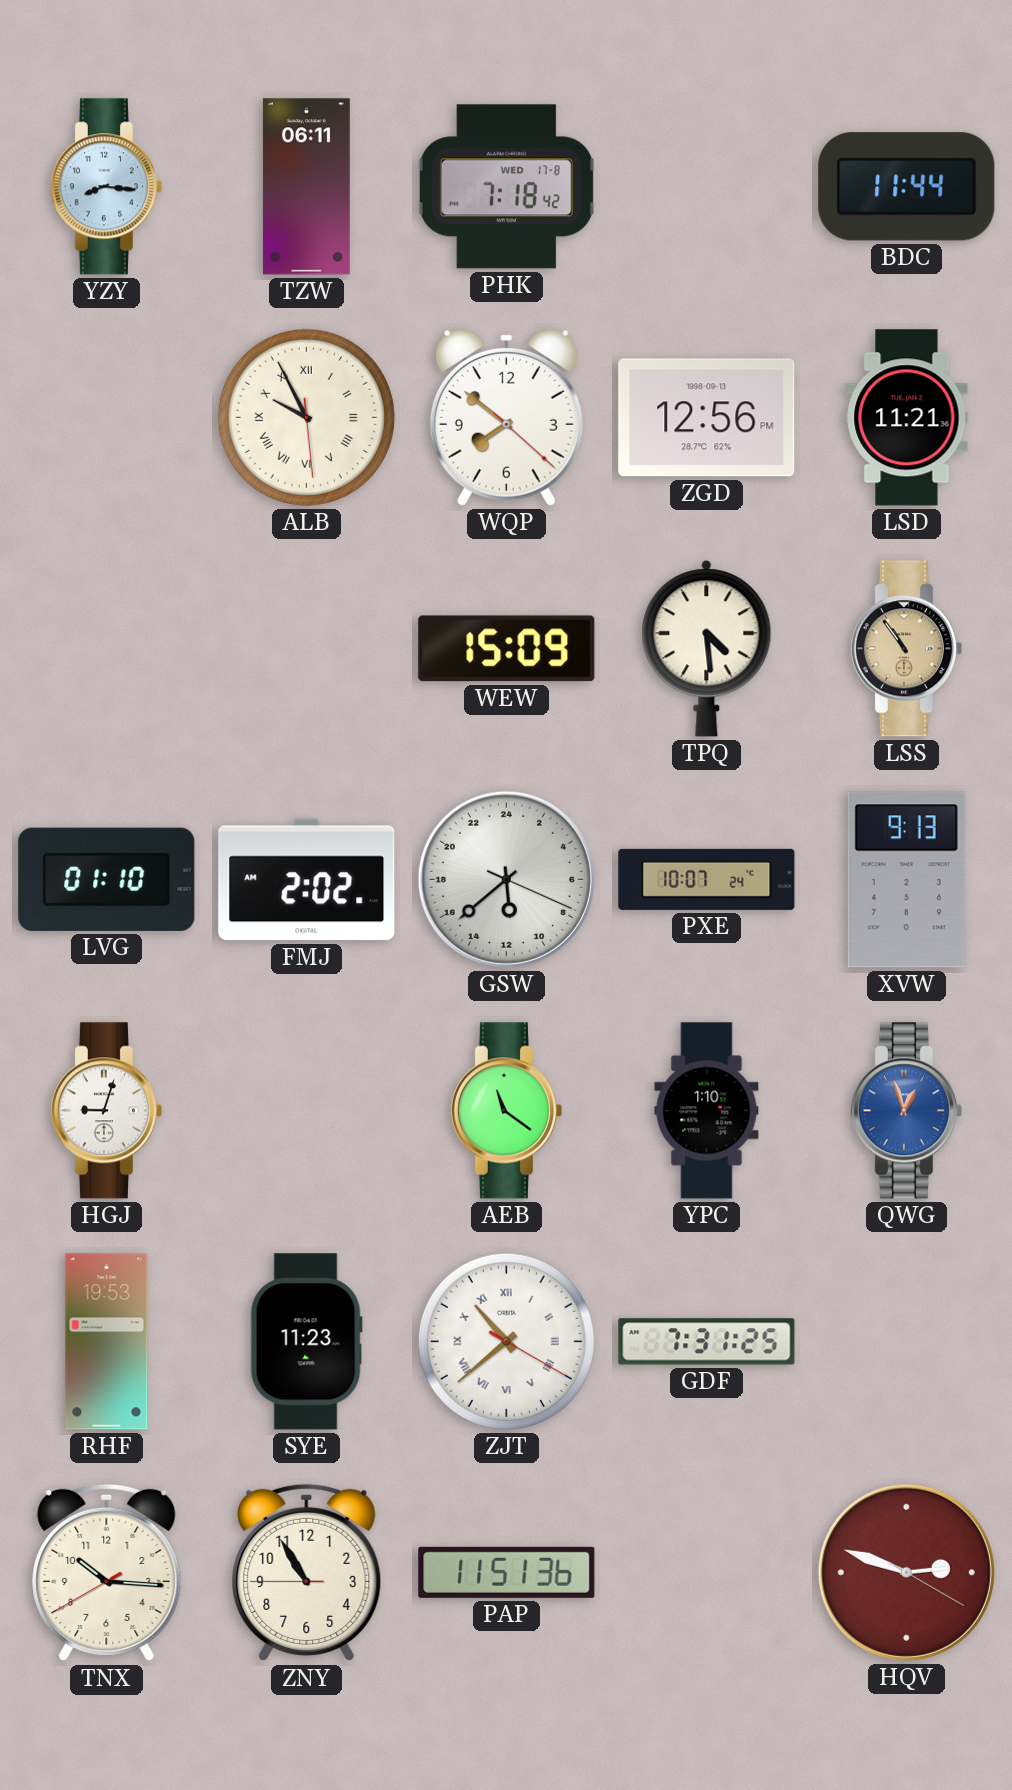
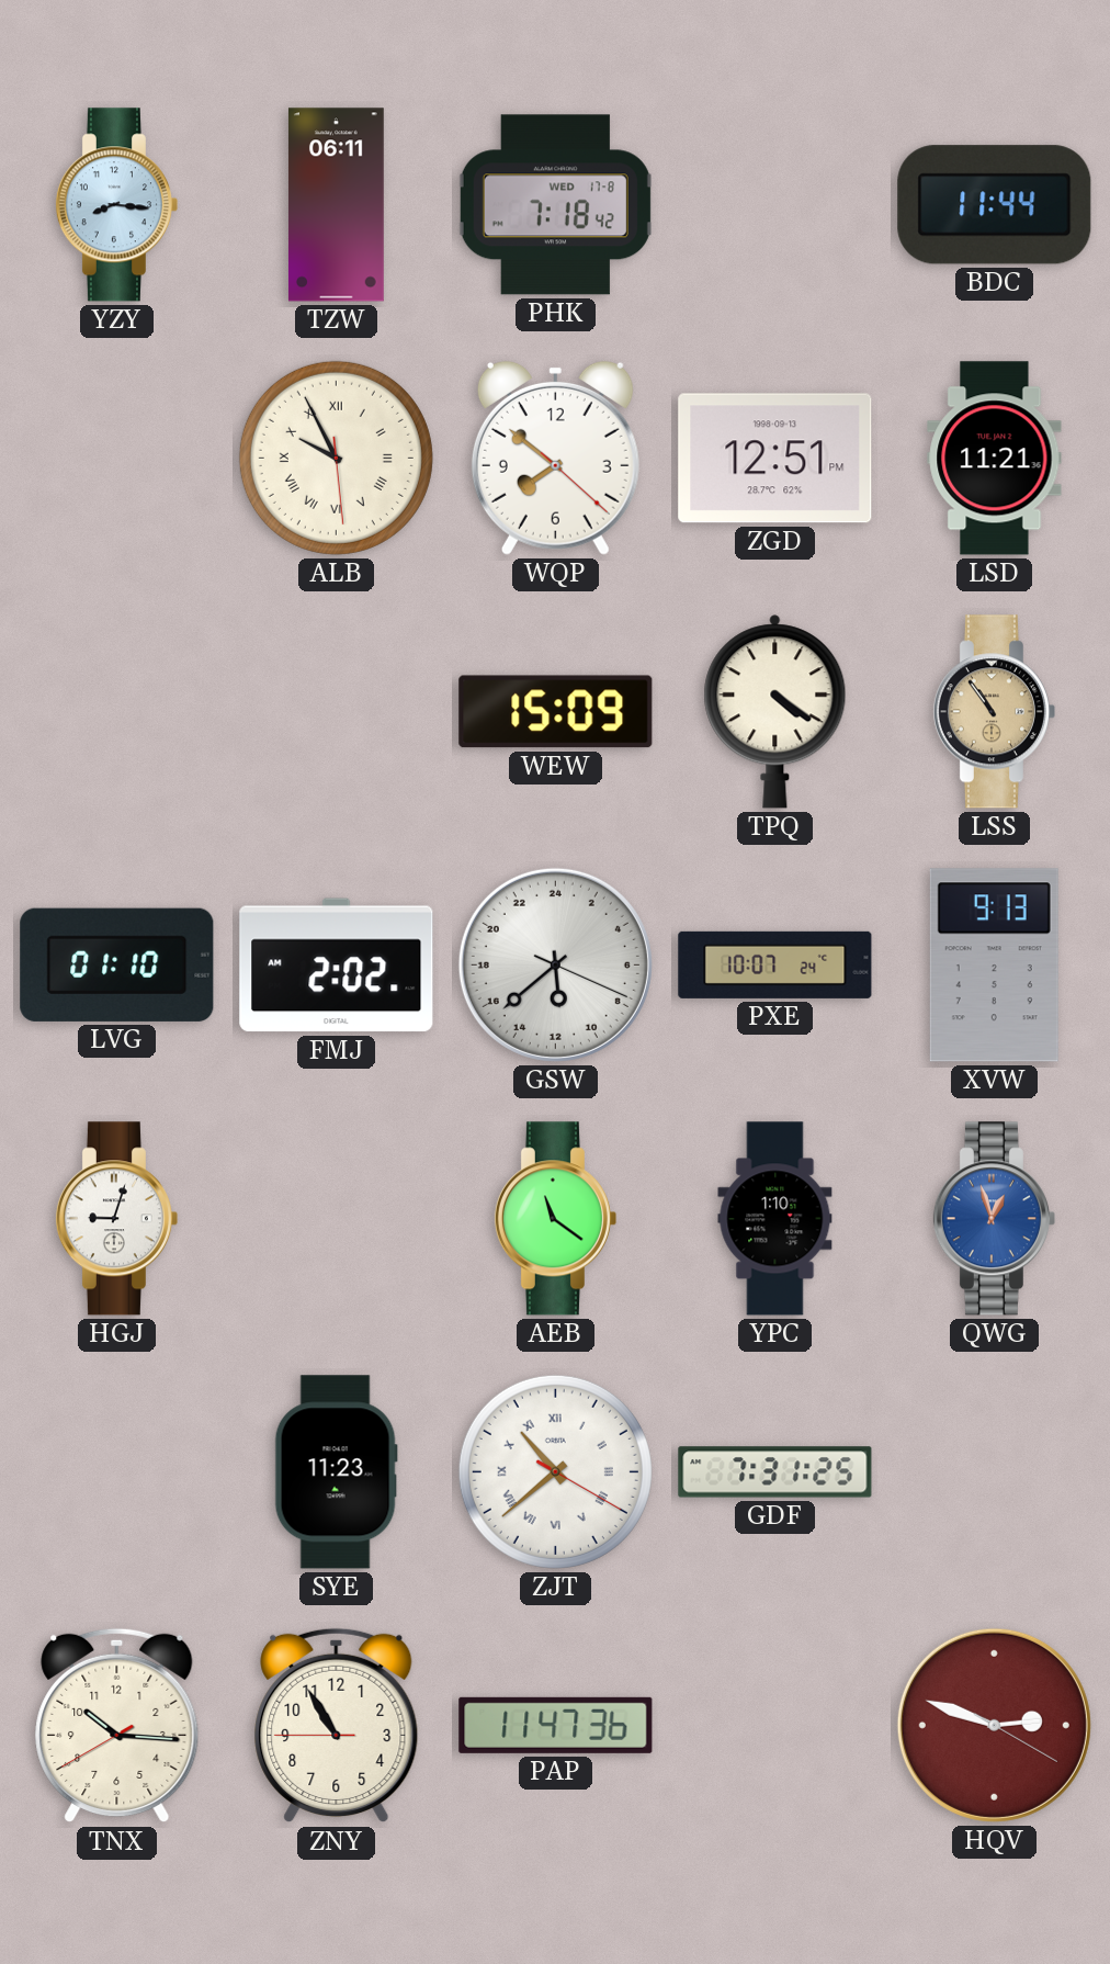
ZGD: 12:56 -> 12:51
TPQ: 4:29 -> 4:21
RHF: 19:53 -> none
PAP: 11:51 -> 11:47
